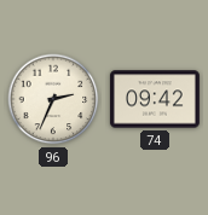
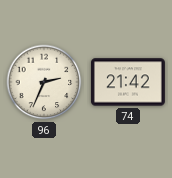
74: 09:42 -> 21:42
